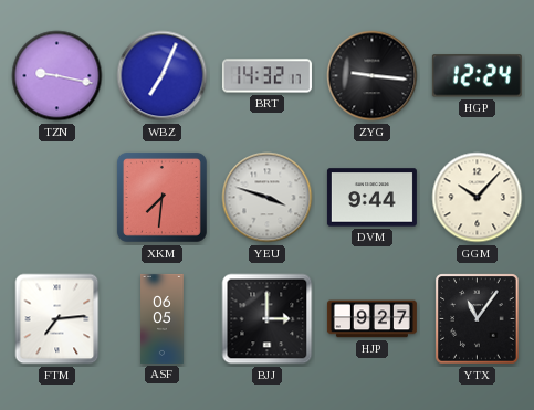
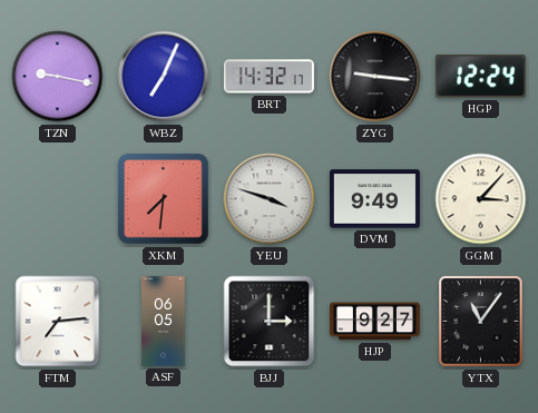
DVM: 9:44 -> 9:49
GGM: 10:07 -> 3:07
